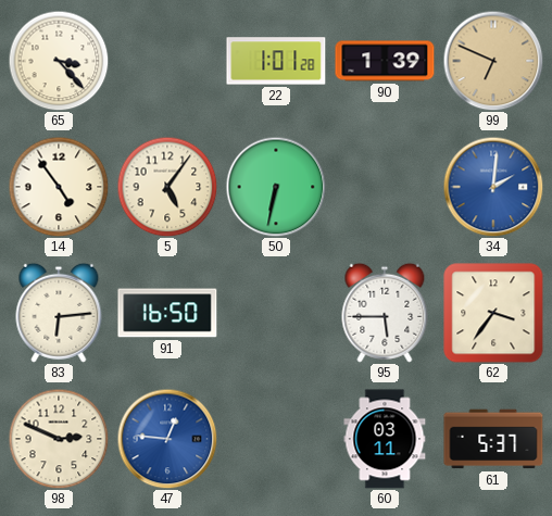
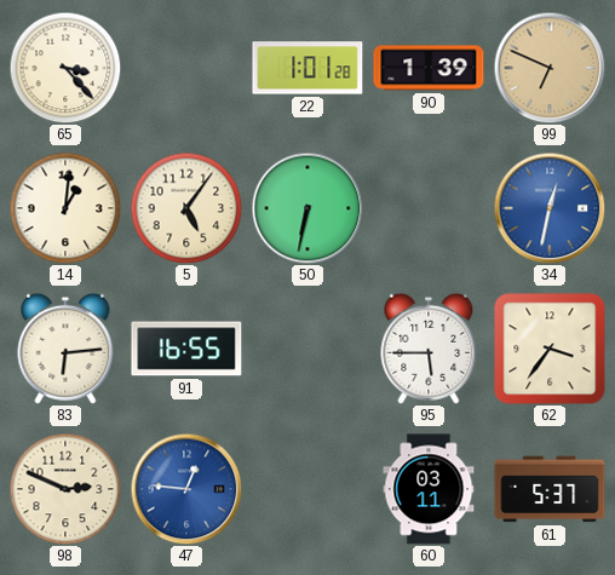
14: 4:54 -> 1:01
34: 2:01 -> 12:32
91: 16:50 -> 16:55
